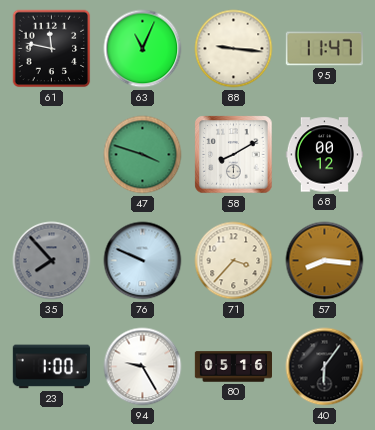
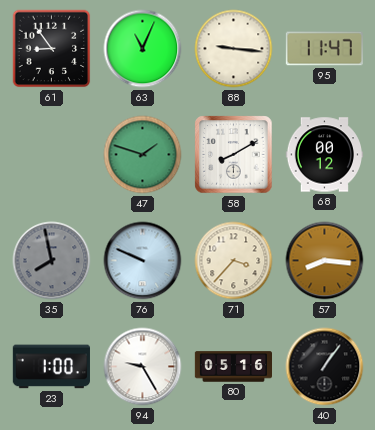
61: 11:47 -> 8:54
47: 3:48 -> 1:48
35: 7:53 -> 7:58
40: 6:06 -> 1:06
